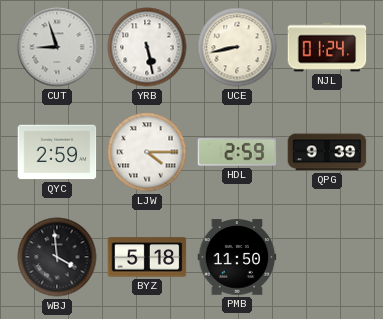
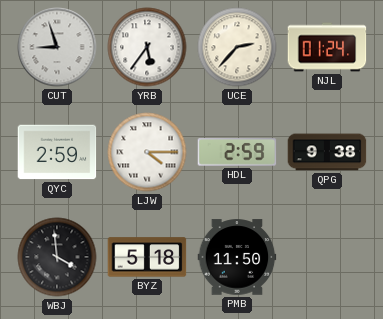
YRB: 5:28 -> 5:36
UCE: 8:43 -> 2:37
QPG: 9:39 -> 9:38
